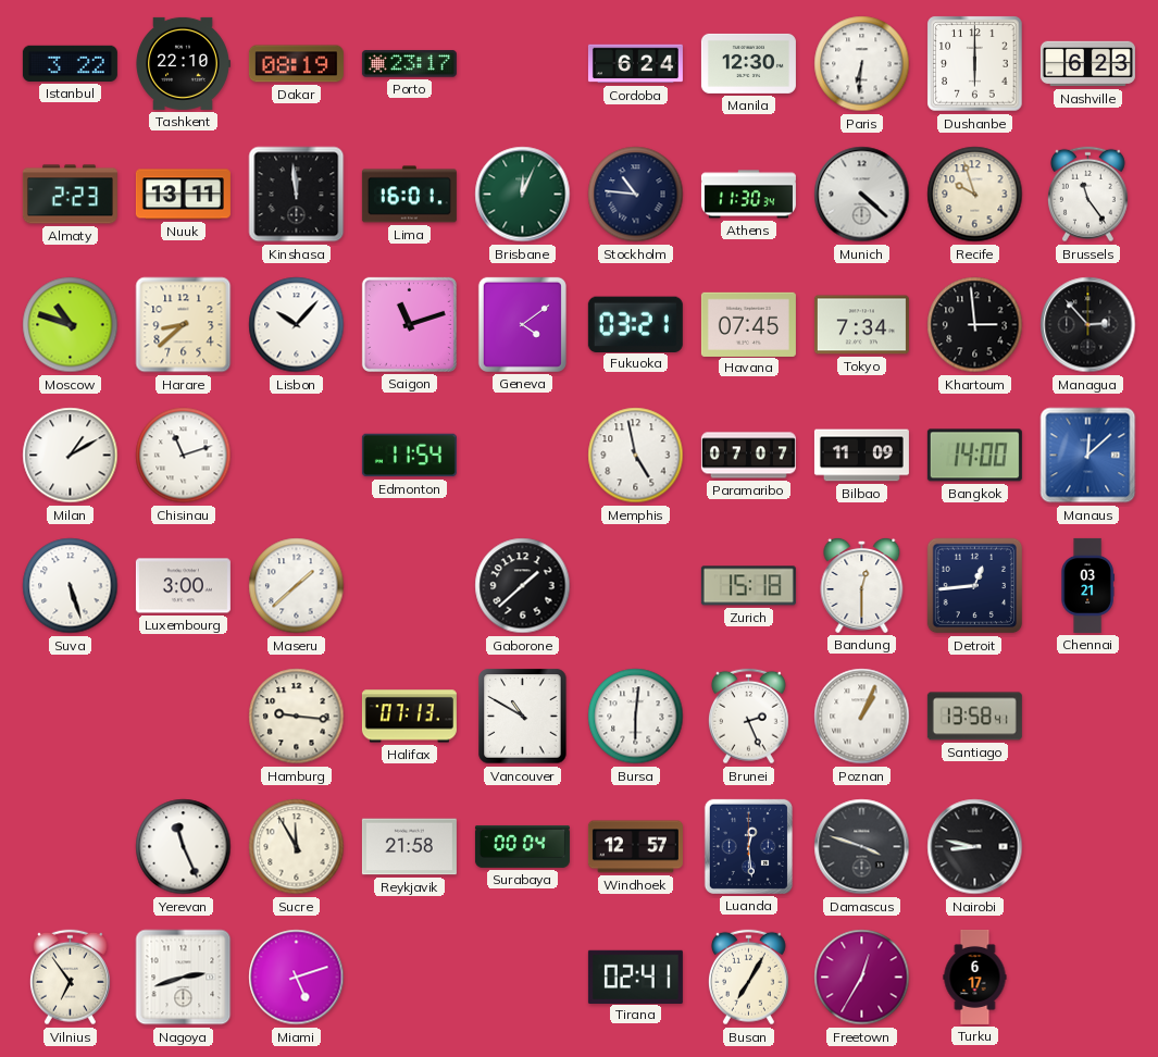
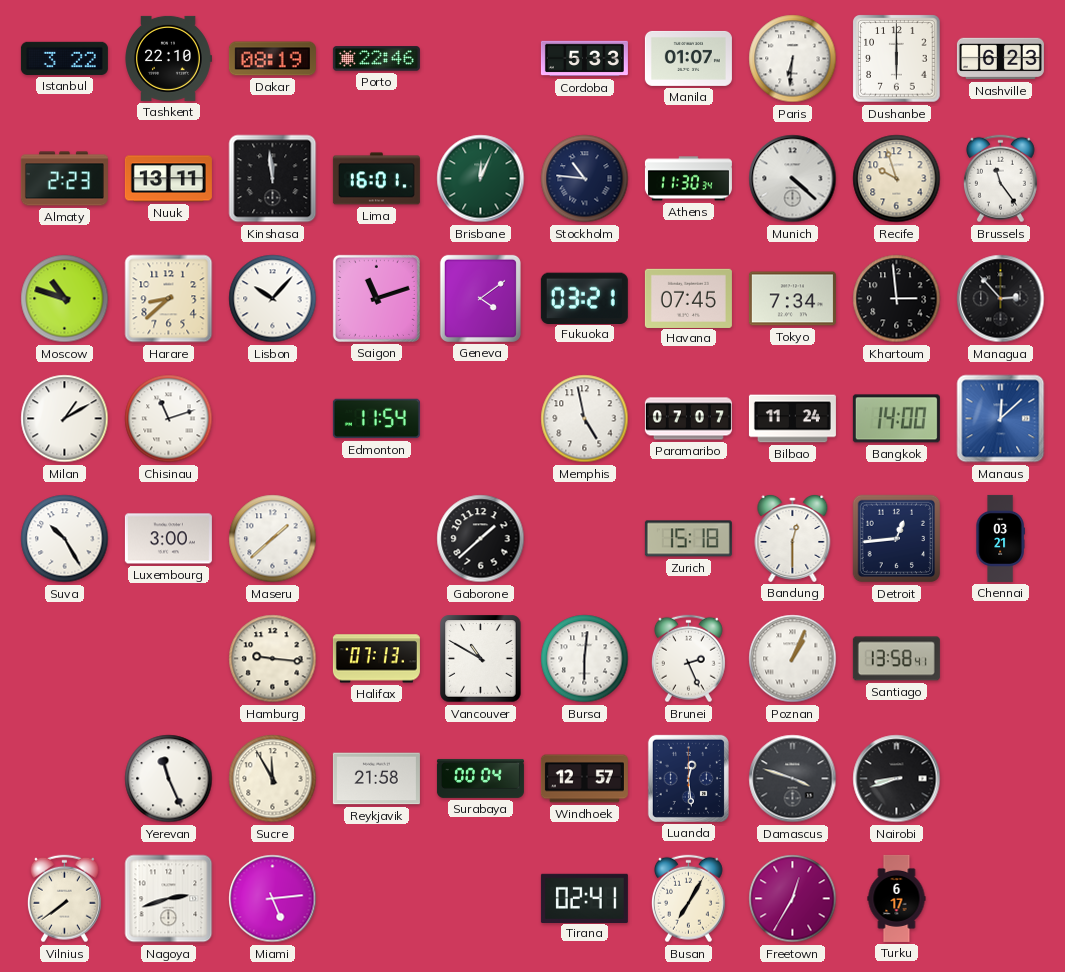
Porto: 23:17 -> 22:46
Cordoba: 6:24 -> 5:33
Manila: 12:30 -> 01:07
Bilbao: 11:09 -> 11:24
Suva: 5:27 -> 10:25
Nairobi: 8:47 -> 8:42
Vilnius: 6:54 -> 7:39
Miami: 5:12 -> 5:14
